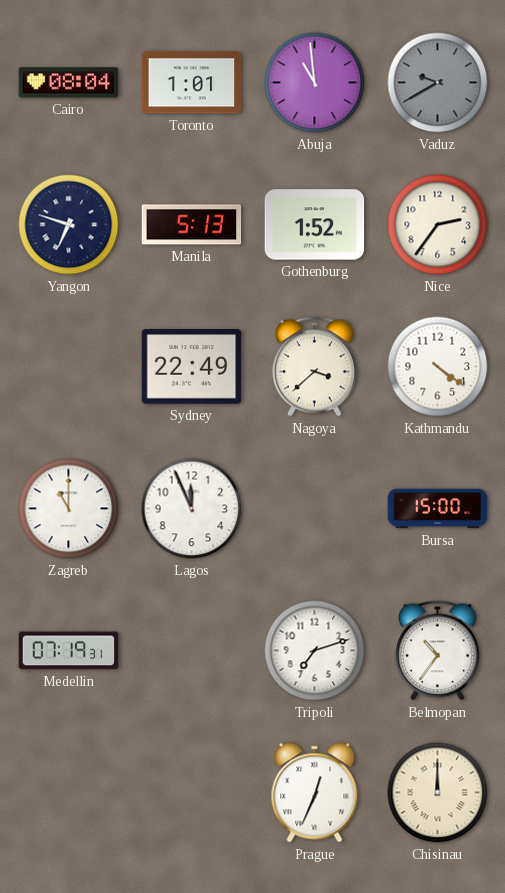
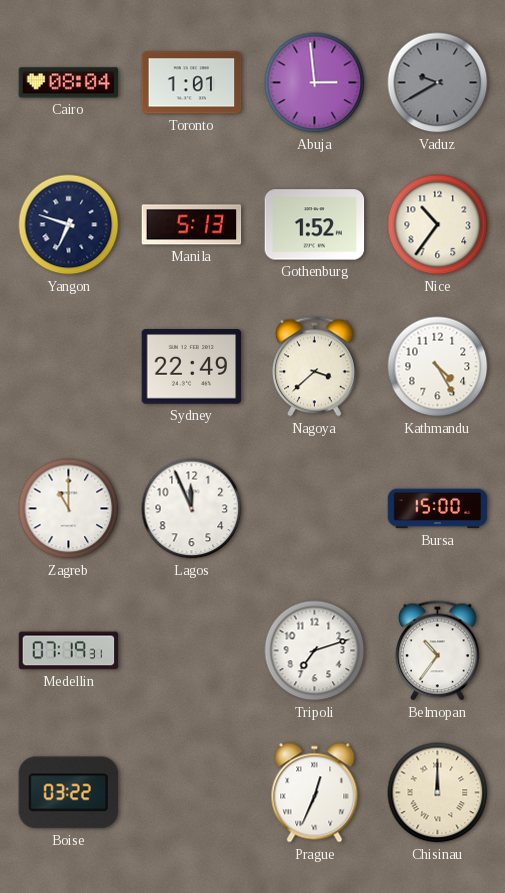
Abuja: 10:59 -> 2:59
Nice: 2:36 -> 10:36
Kathmandu: 4:21 -> 4:25
Boise: none -> 03:22
